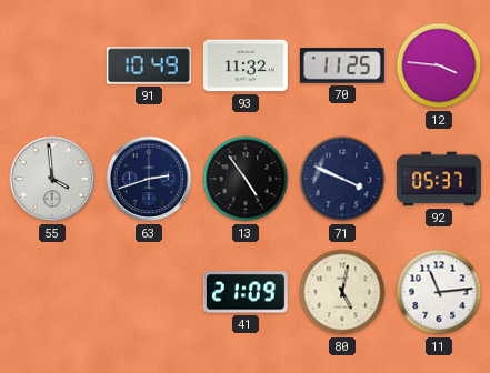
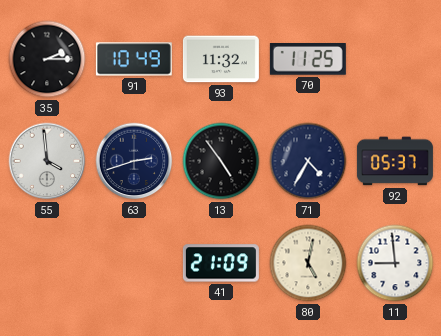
35: none -> 2:15
12: 3:46 -> none
71: 3:49 -> 4:35
11: 11:14 -> 8:59
